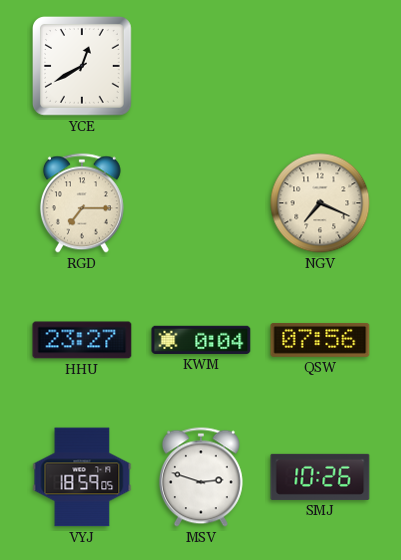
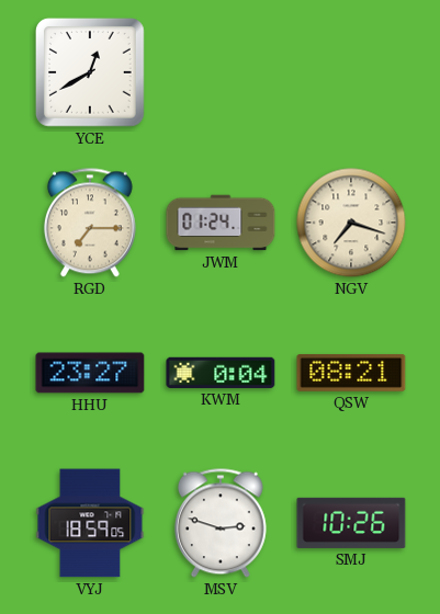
JWM: none -> 01:24
NGV: 7:19 -> 7:18
QSW: 07:56 -> 08:21
